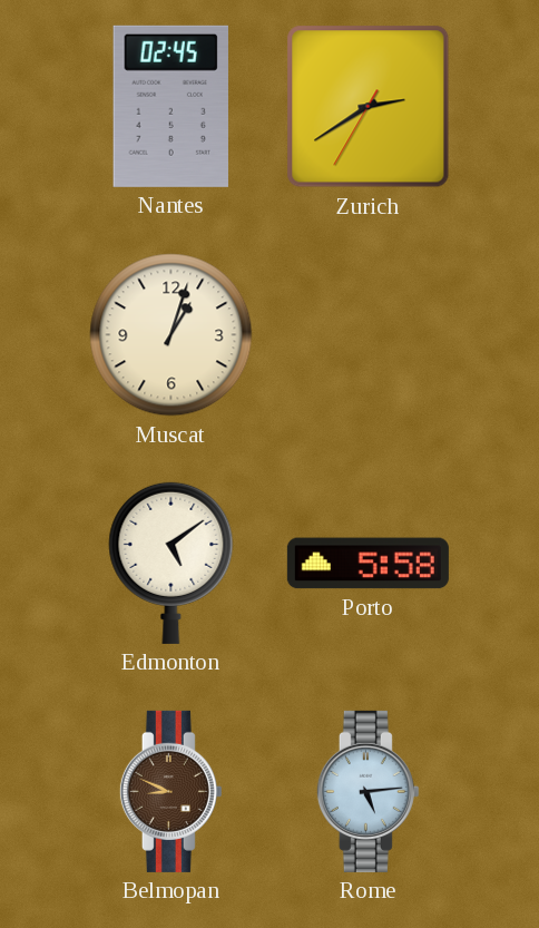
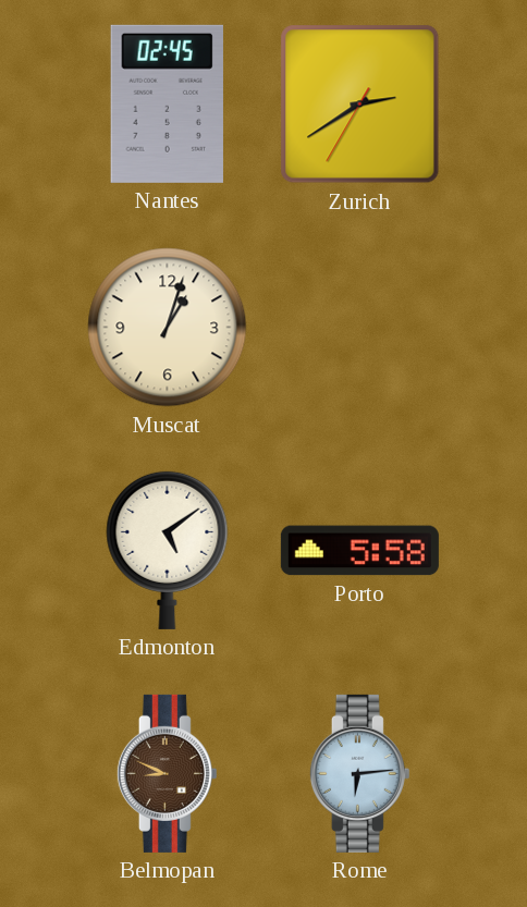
Rome: 5:14 -> 6:14
